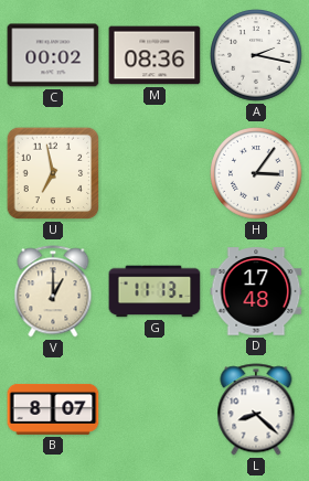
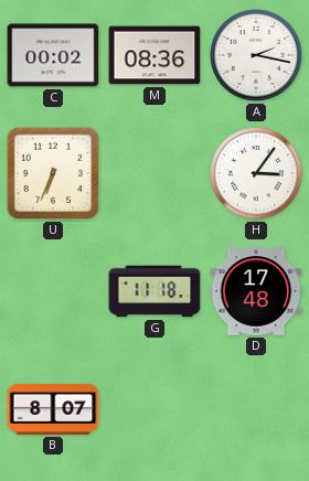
U: 6:58 -> 6:34
V: 1:00 -> none
G: 11:13 -> 11:18
L: 8:22 -> none
